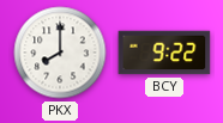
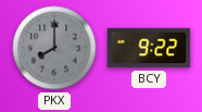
PKX dial: white -> grey
